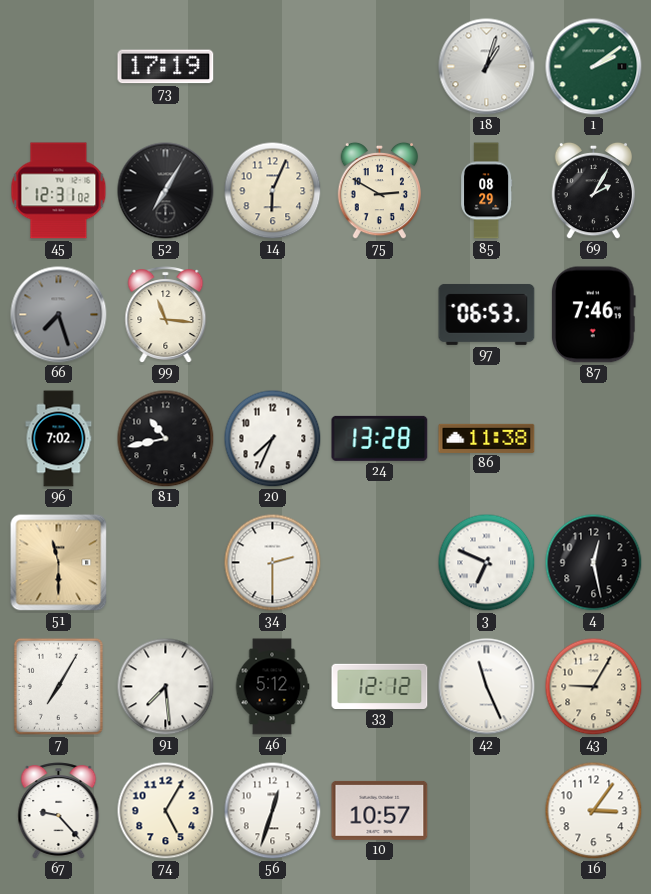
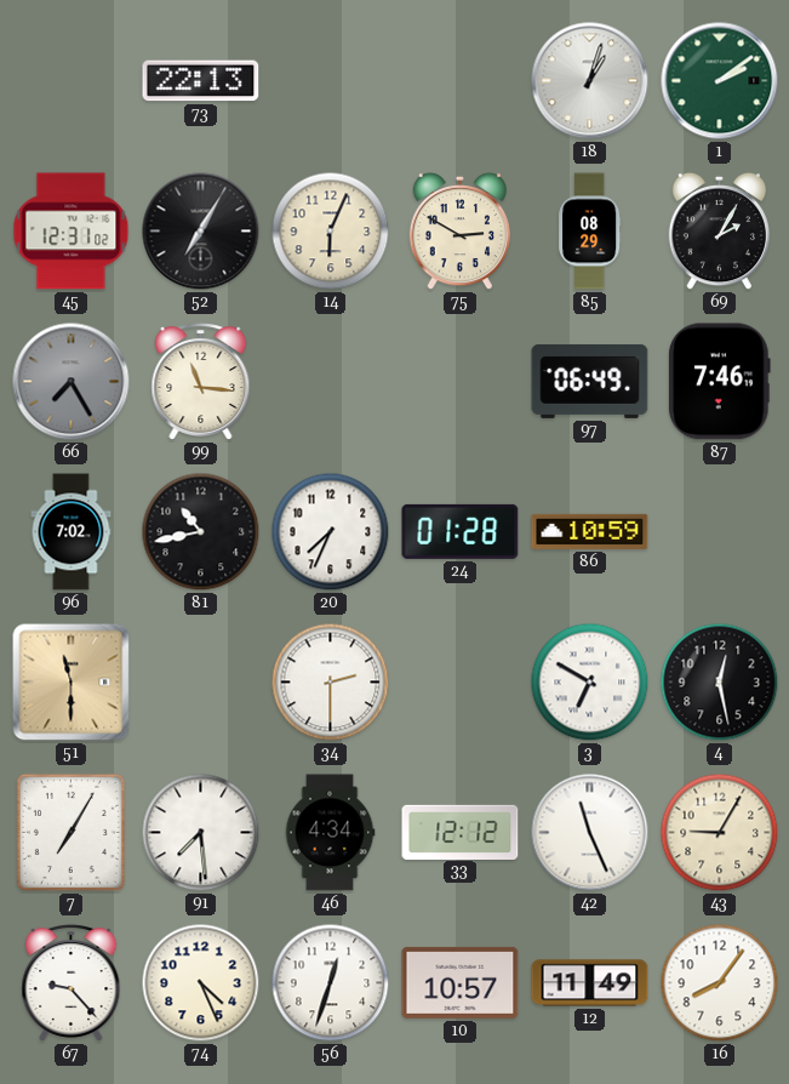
73: 17:19 -> 22:13
66: 7:27 -> 7:25
97: 06:53 -> 06:49
24: 13:28 -> 01:28
86: 11:38 -> 10:59
3: 6:49 -> 6:50
46: 5:12 -> 4:34
74: 5:05 -> 4:26
12: none -> 11:49
16: 3:06 -> 8:06
